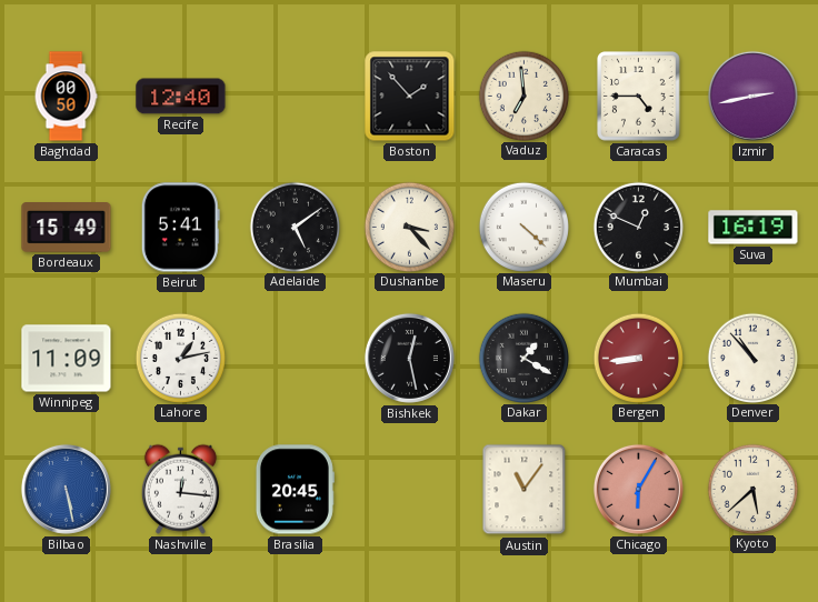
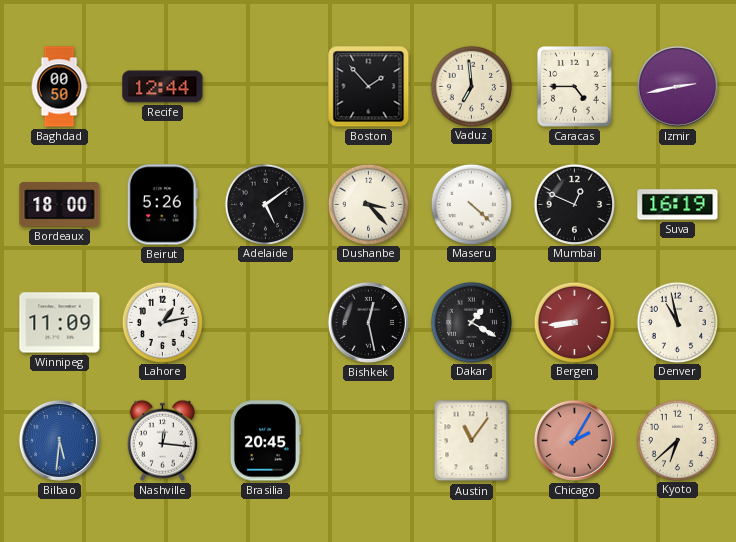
Recife: 12:40 -> 12:44
Bordeaux: 15:49 -> 18:00
Beirut: 5:41 -> 5:26
Denver: 10:53 -> 10:58
Bilbao: 5:28 -> 5:31
Chicago: 6:05 -> 2:05
Kyoto: 5:38 -> 6:38
